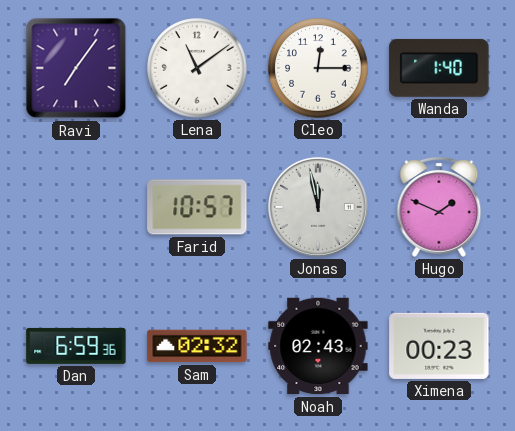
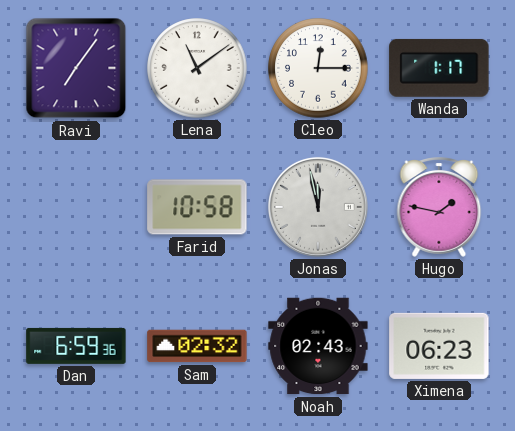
Wanda: 1:40 -> 1:17
Farid: 10:57 -> 10:58
Hugo: 1:49 -> 1:47
Ximena: 00:23 -> 06:23
